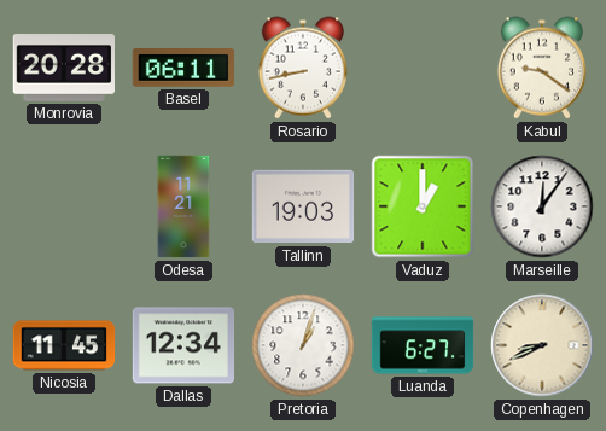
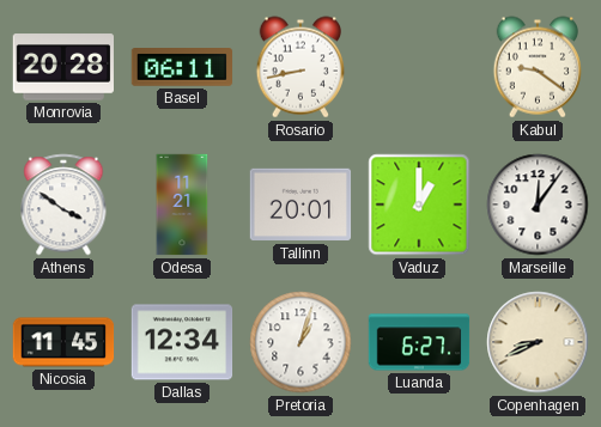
Athens: none -> 3:51
Tallinn: 19:03 -> 20:01
